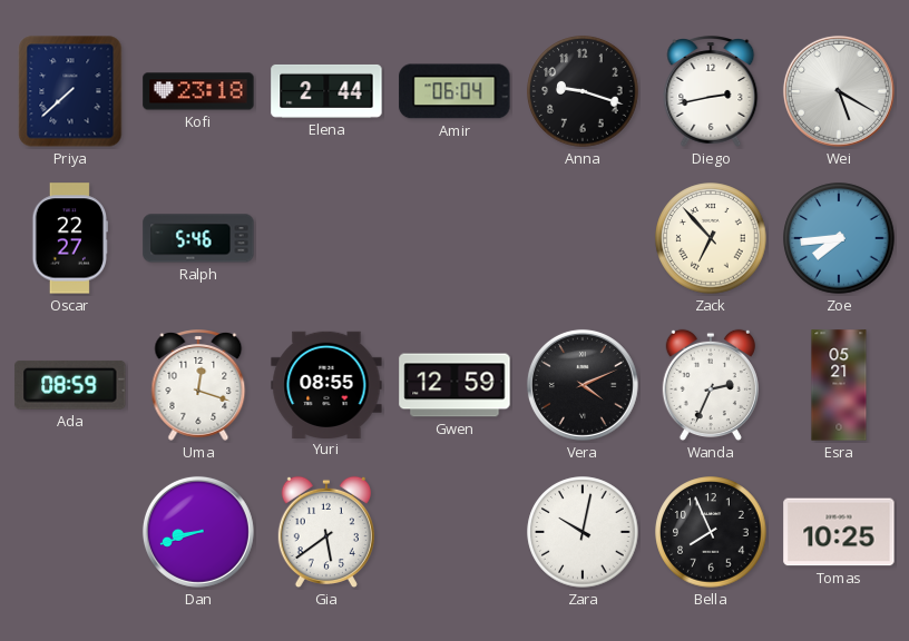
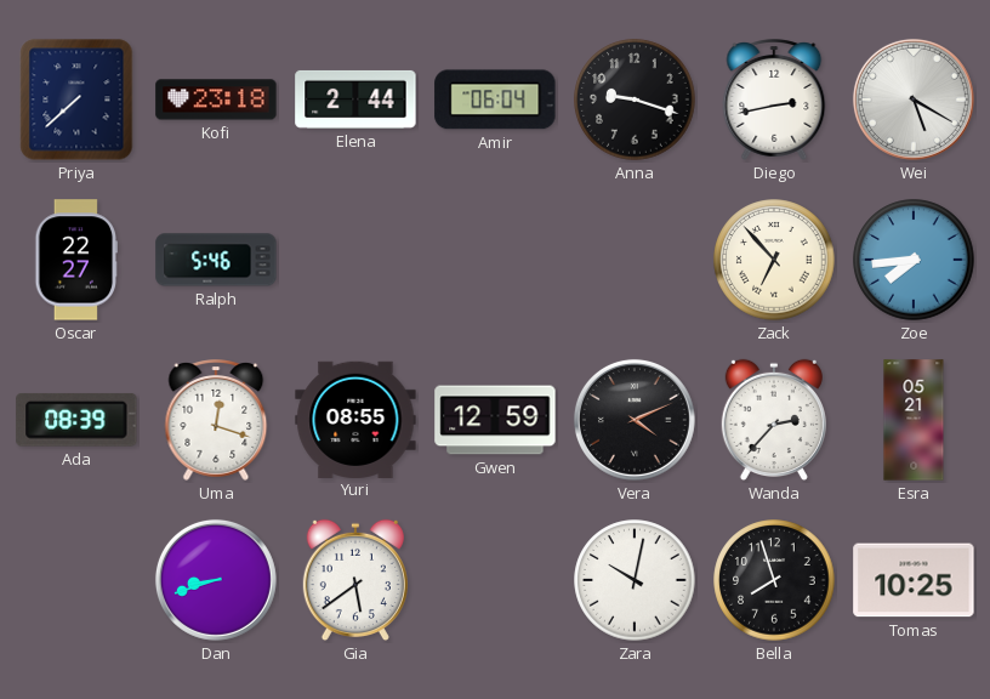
Ada: 08:59 -> 08:39
Wanda: 2:34 -> 2:37
Bella: 7:56 -> 7:57
